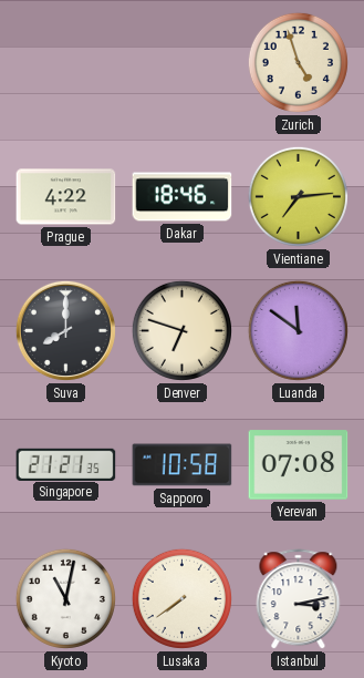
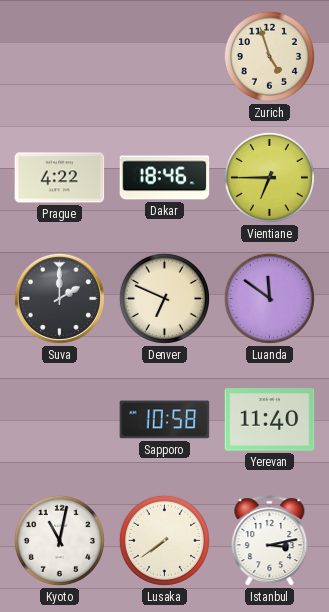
Vientiane: 7:14 -> 6:45
Suva: 8:00 -> 2:00
Denver: 6:48 -> 6:49
Singapore: 21:21 -> none
Yerevan: 07:08 -> 11:40
